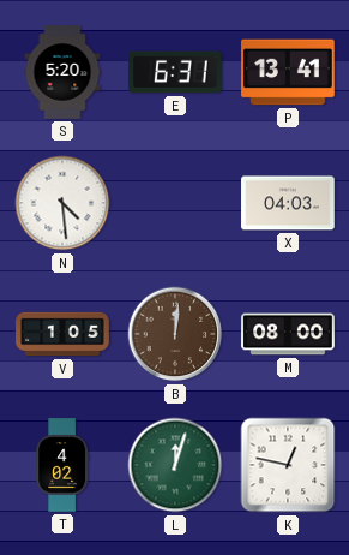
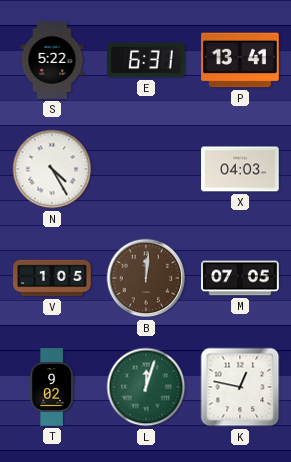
S: 5:20 -> 5:22
N: 4:29 -> 4:25
M: 08:00 -> 07:05
T: 4:02 -> 9:02
